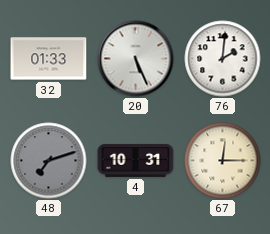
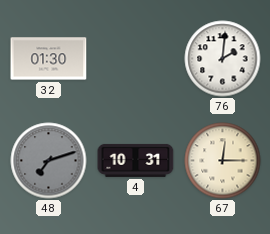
32: 01:33 -> 01:30
20: 5:26 -> none
